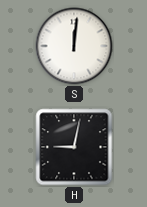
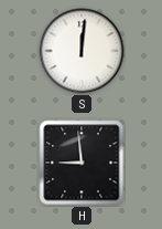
H: 9:02 -> 8:59
